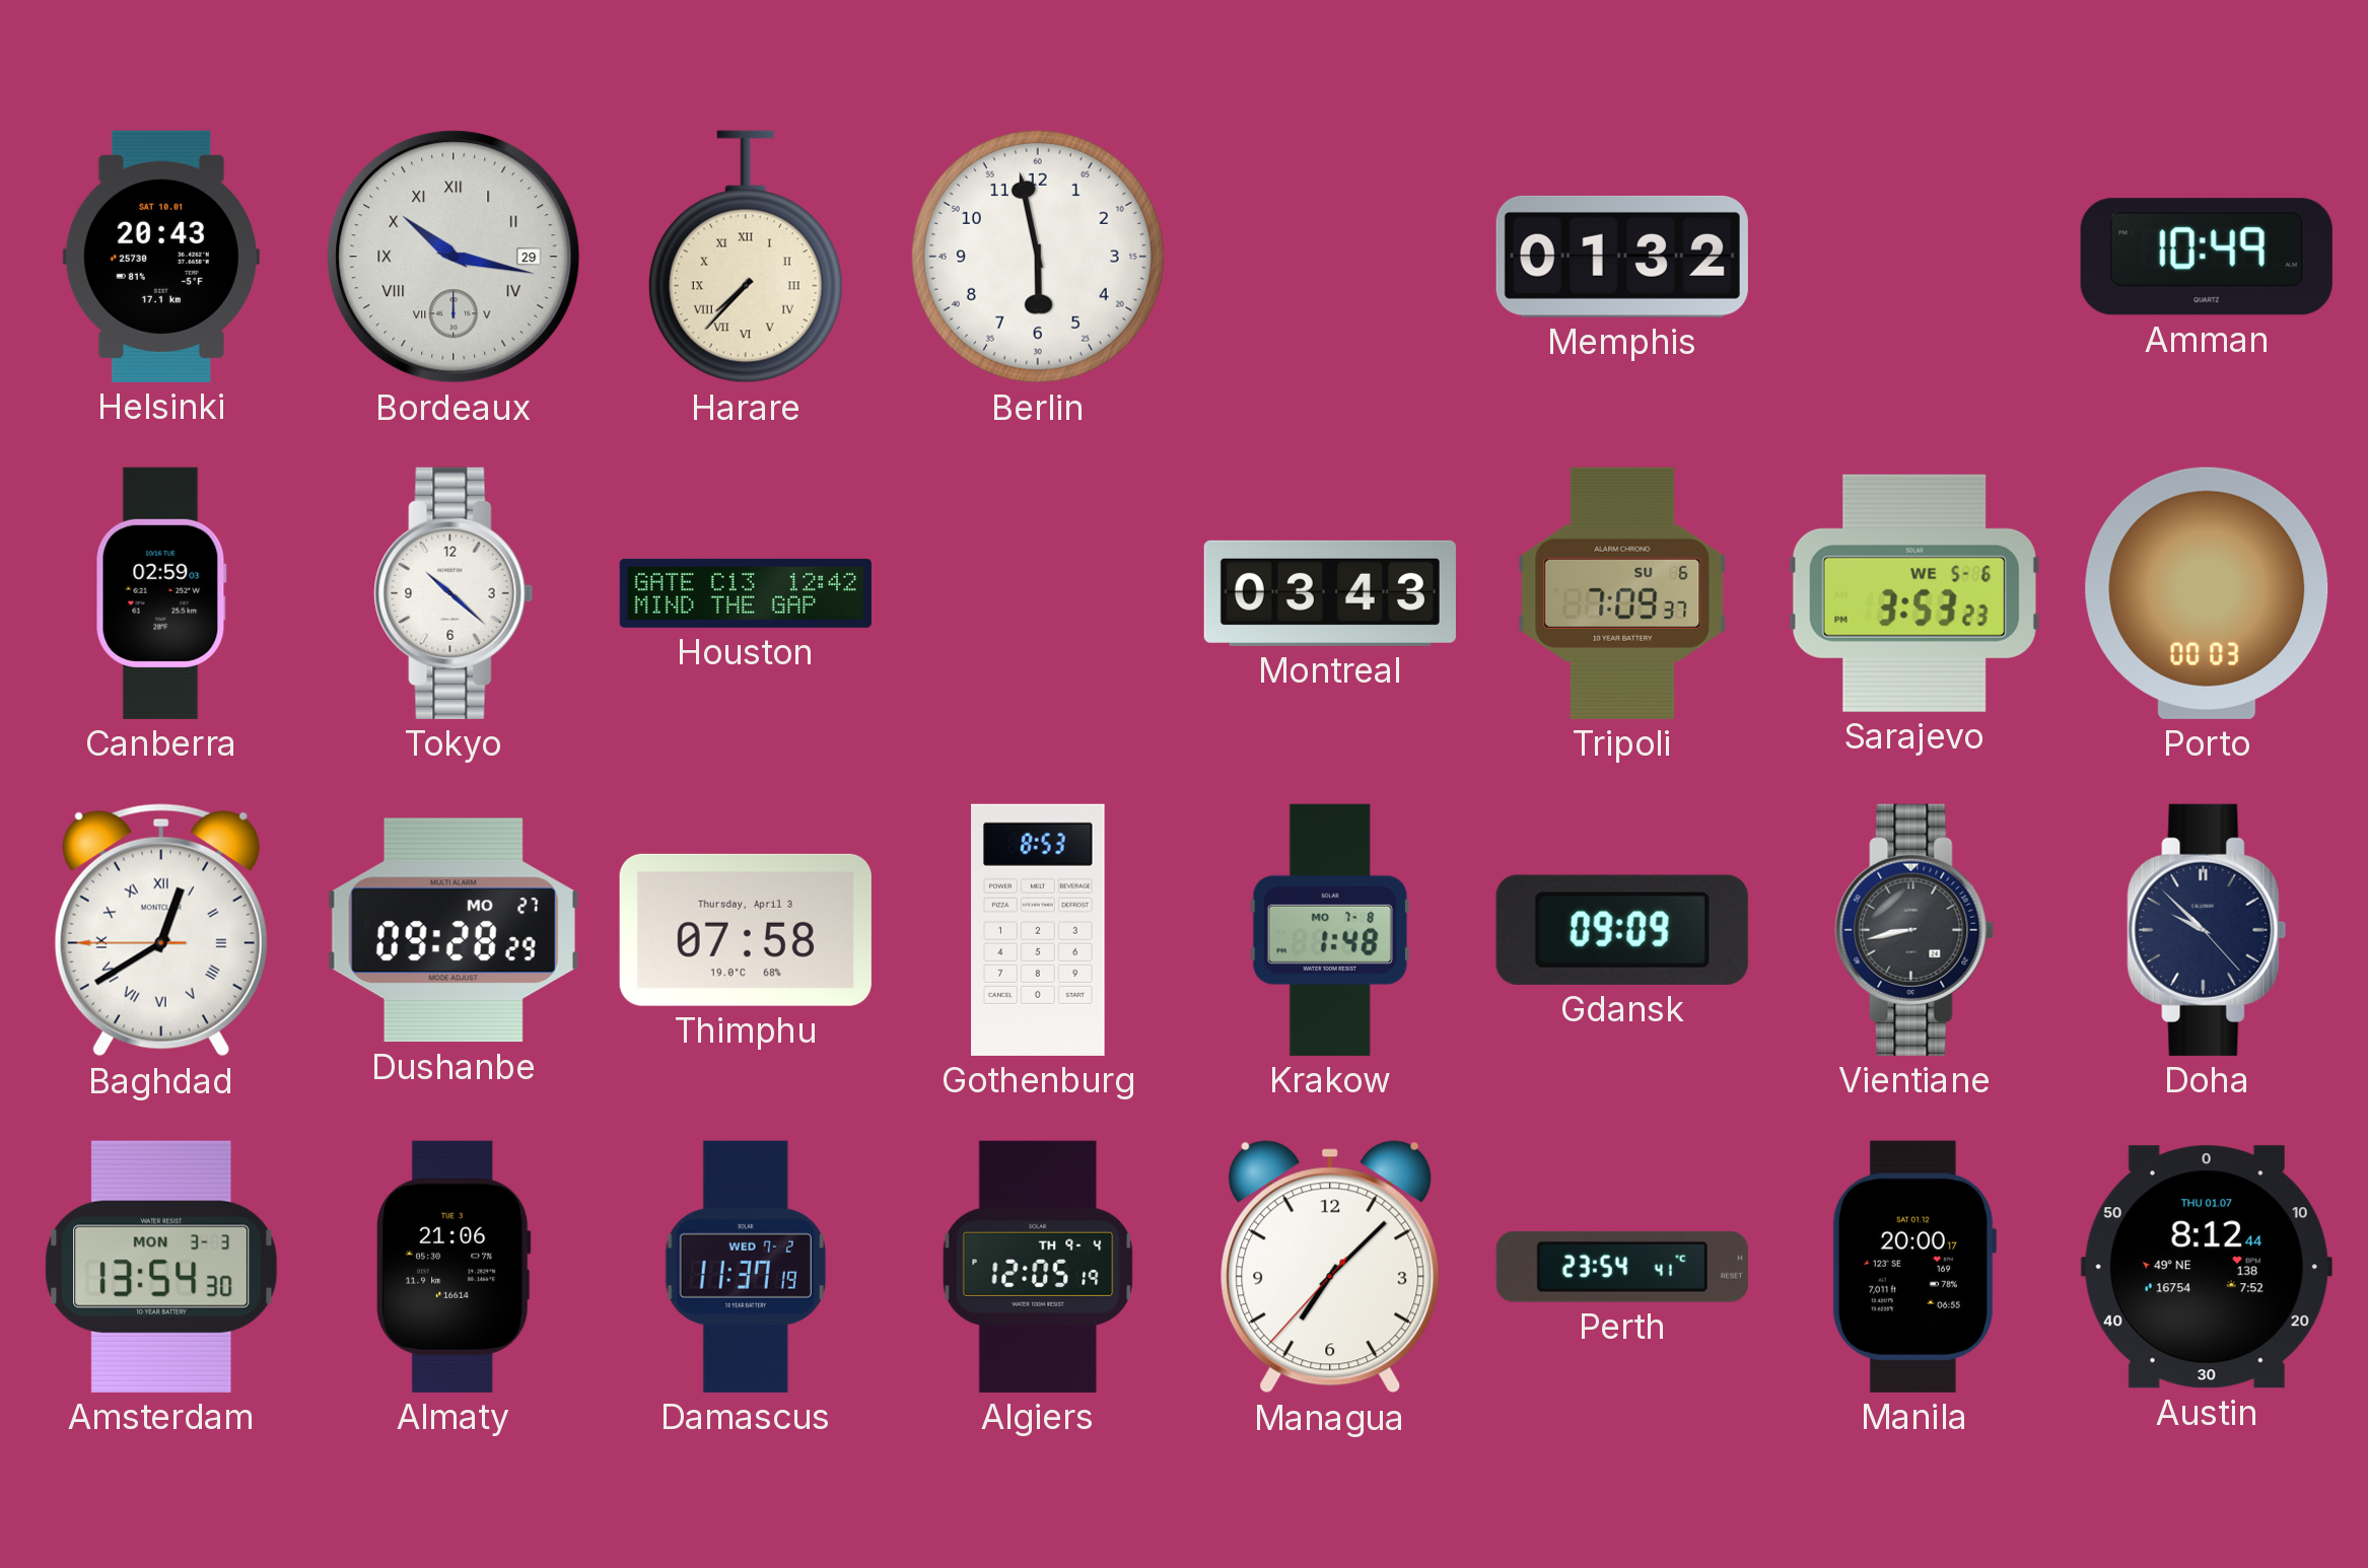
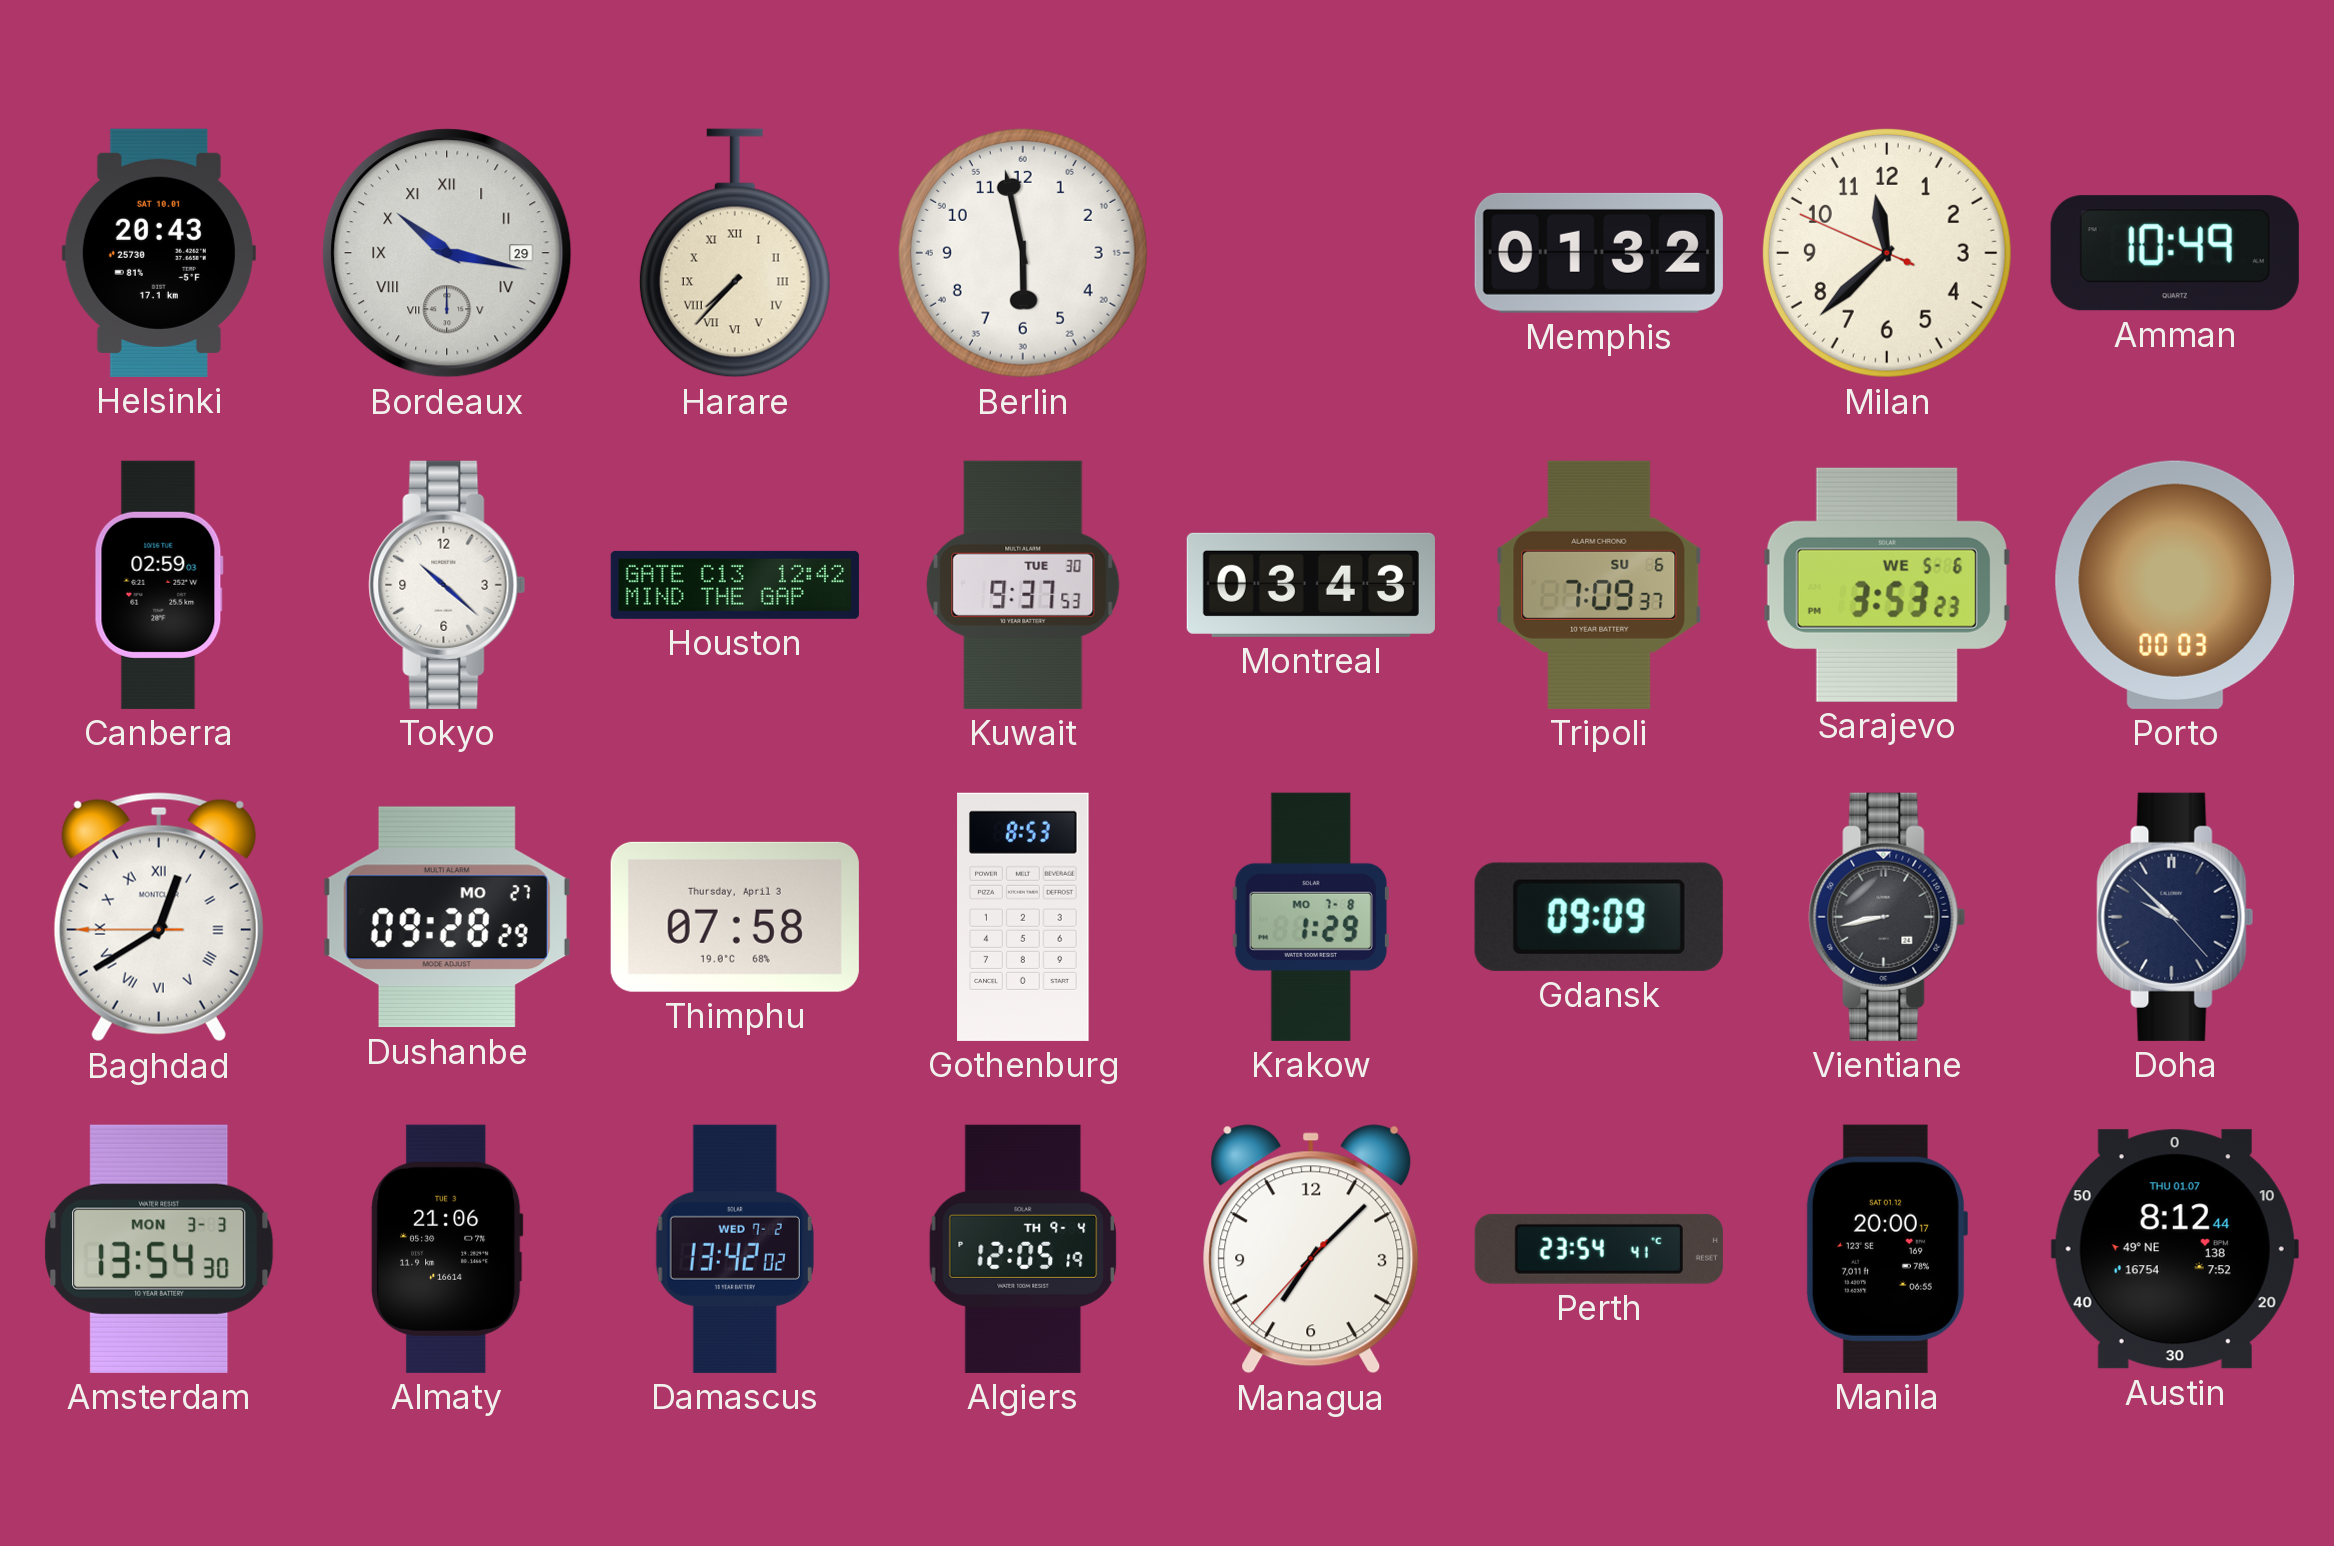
Milan: none -> 11:37
Kuwait: none -> 9:37
Krakow: 1:48 -> 1:29
Damascus: 11:37 -> 13:42
